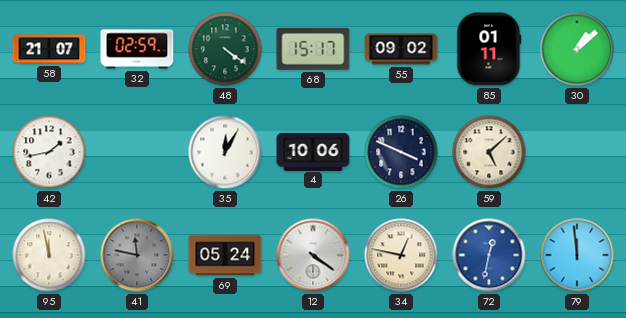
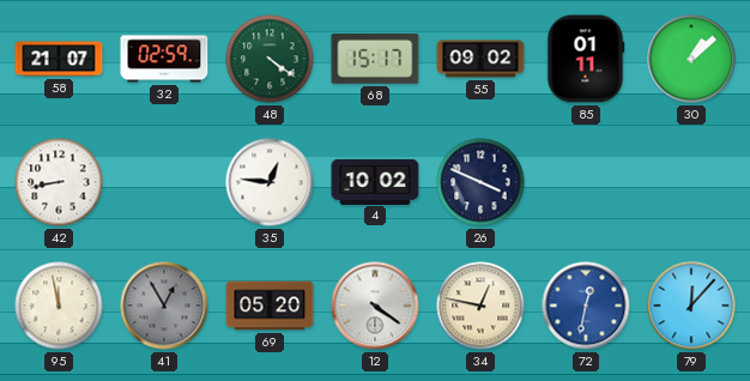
42: 1:43 -> 8:43
35: 12:05 -> 12:46
4: 10:06 -> 10:02
59: 5:08 -> none
41: 11:47 -> 12:55
69: 05:24 -> 05:20
79: 11:59 -> 12:07
